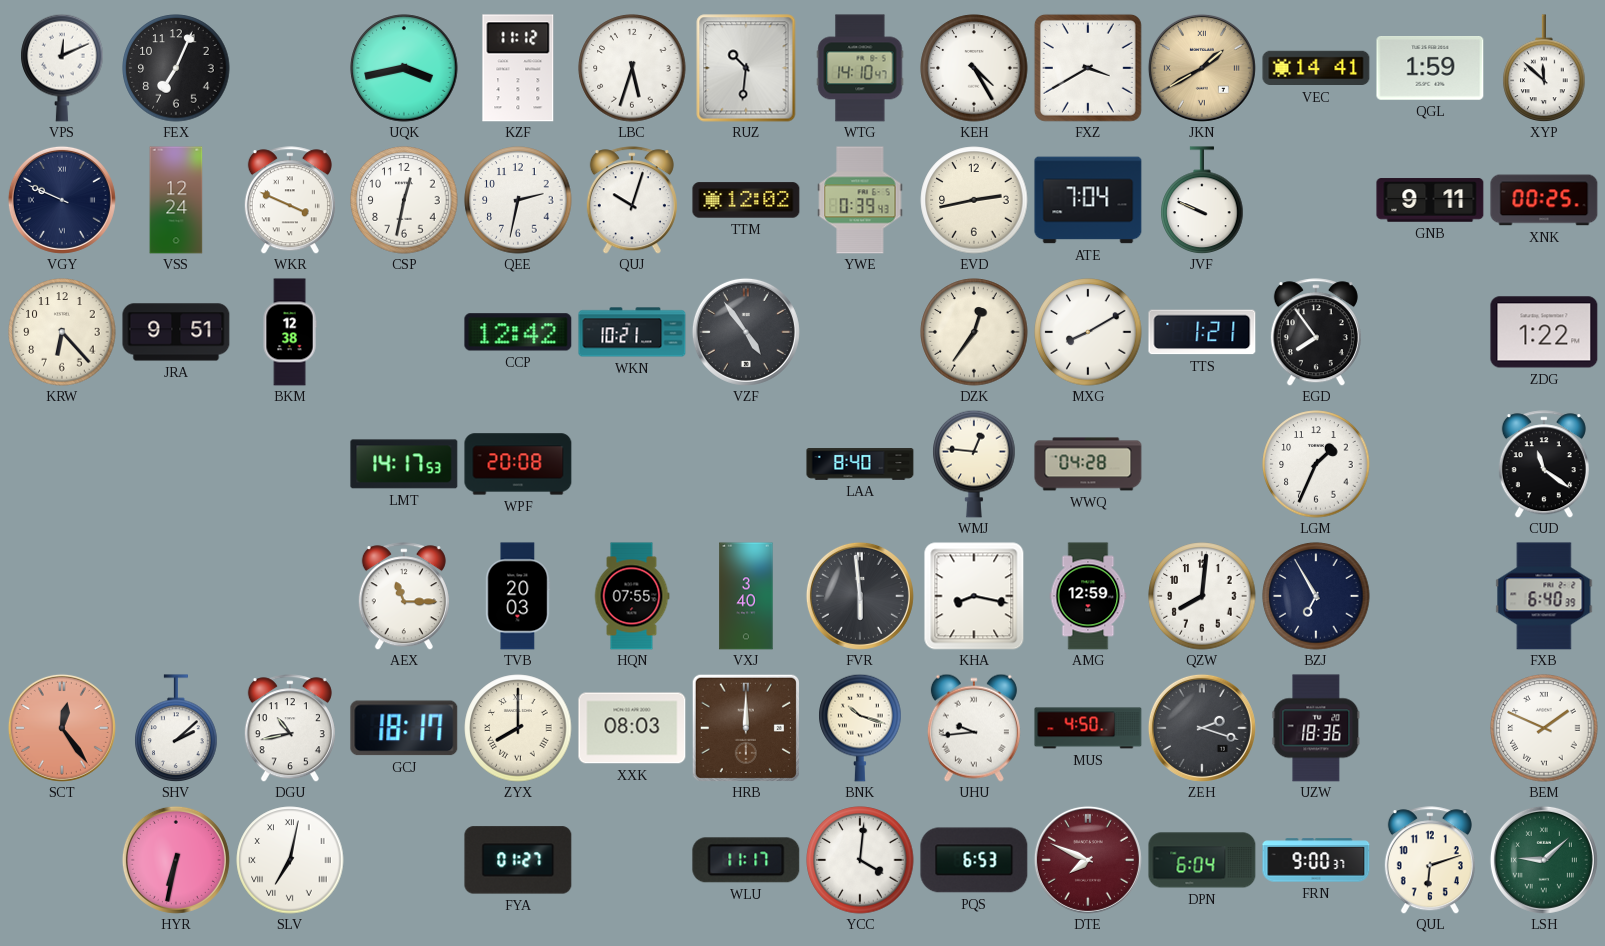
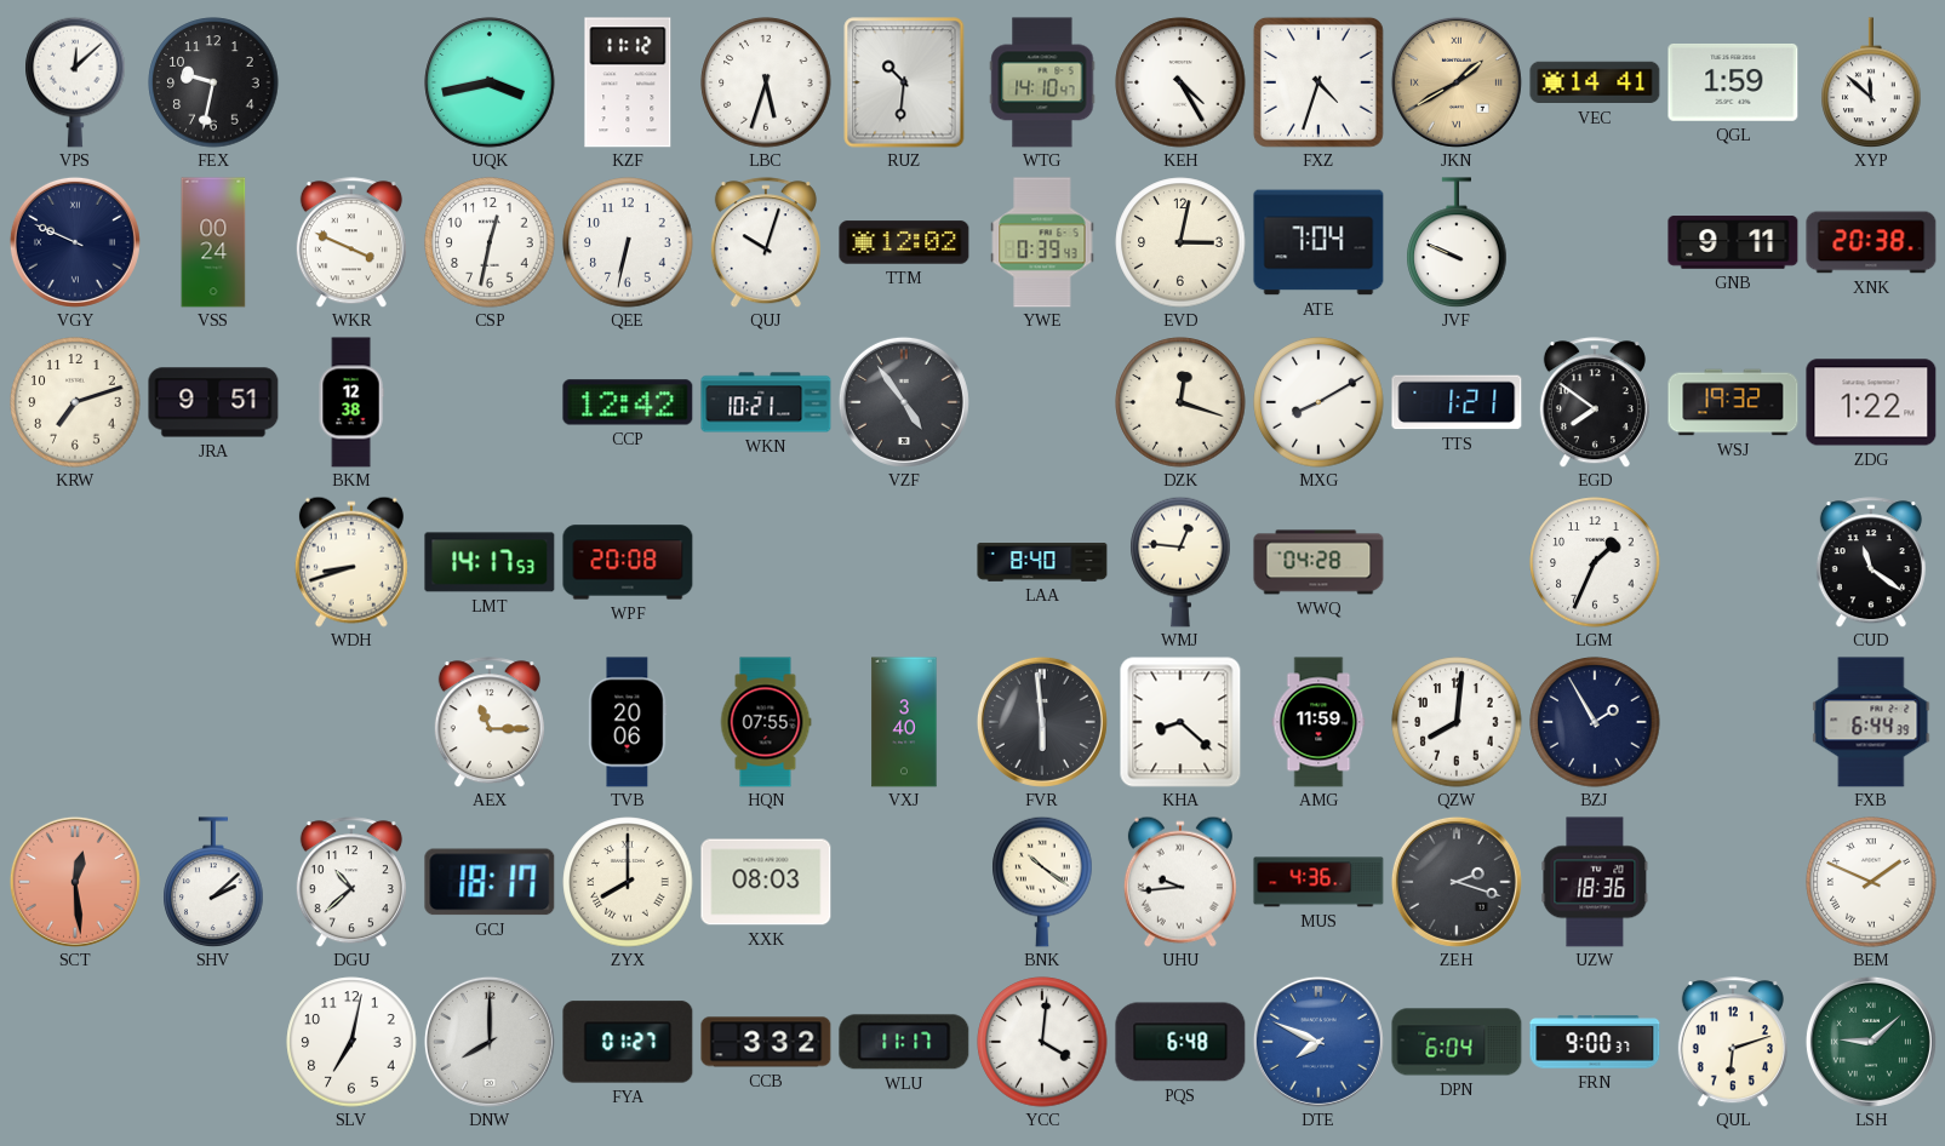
VPS: 12:11 -> 12:08
FEX: 7:04 -> 9:32
FXZ: 3:40 -> 4:33
VSS: 12:24 -> 00:24
QEE: 2:32 -> 6:32
EVD: 2:43 -> 3:02
XNK: 00:25 -> 20:38
KRW: 6:23 -> 7:12
DZK: 12:36 -> 12:18
EGD: 7:54 -> 7:51
WSJ: none -> 19:32
WDH: none -> 8:42
TVB: 20:03 -> 20:06
KHA: 8:17 -> 8:22
AMG: 12:59 -> 11:59
BZJ: 6:55 -> 1:55
FXB: 6:40 -> 6:44
SCT: 12:24 -> 12:29
DGU: 10:43 -> 10:38
HRB: 12:00 -> none
BNK: 10:18 -> 10:21
MUS: 4:50 -> 4:36
HYR: 6:32 -> none
SLV numerals: Roman -> Arabic
DNW: none -> 8:00
CCB: none -> 3:32
PQS: 6:53 -> 6:48
DTE dial: burgundy -> blue
